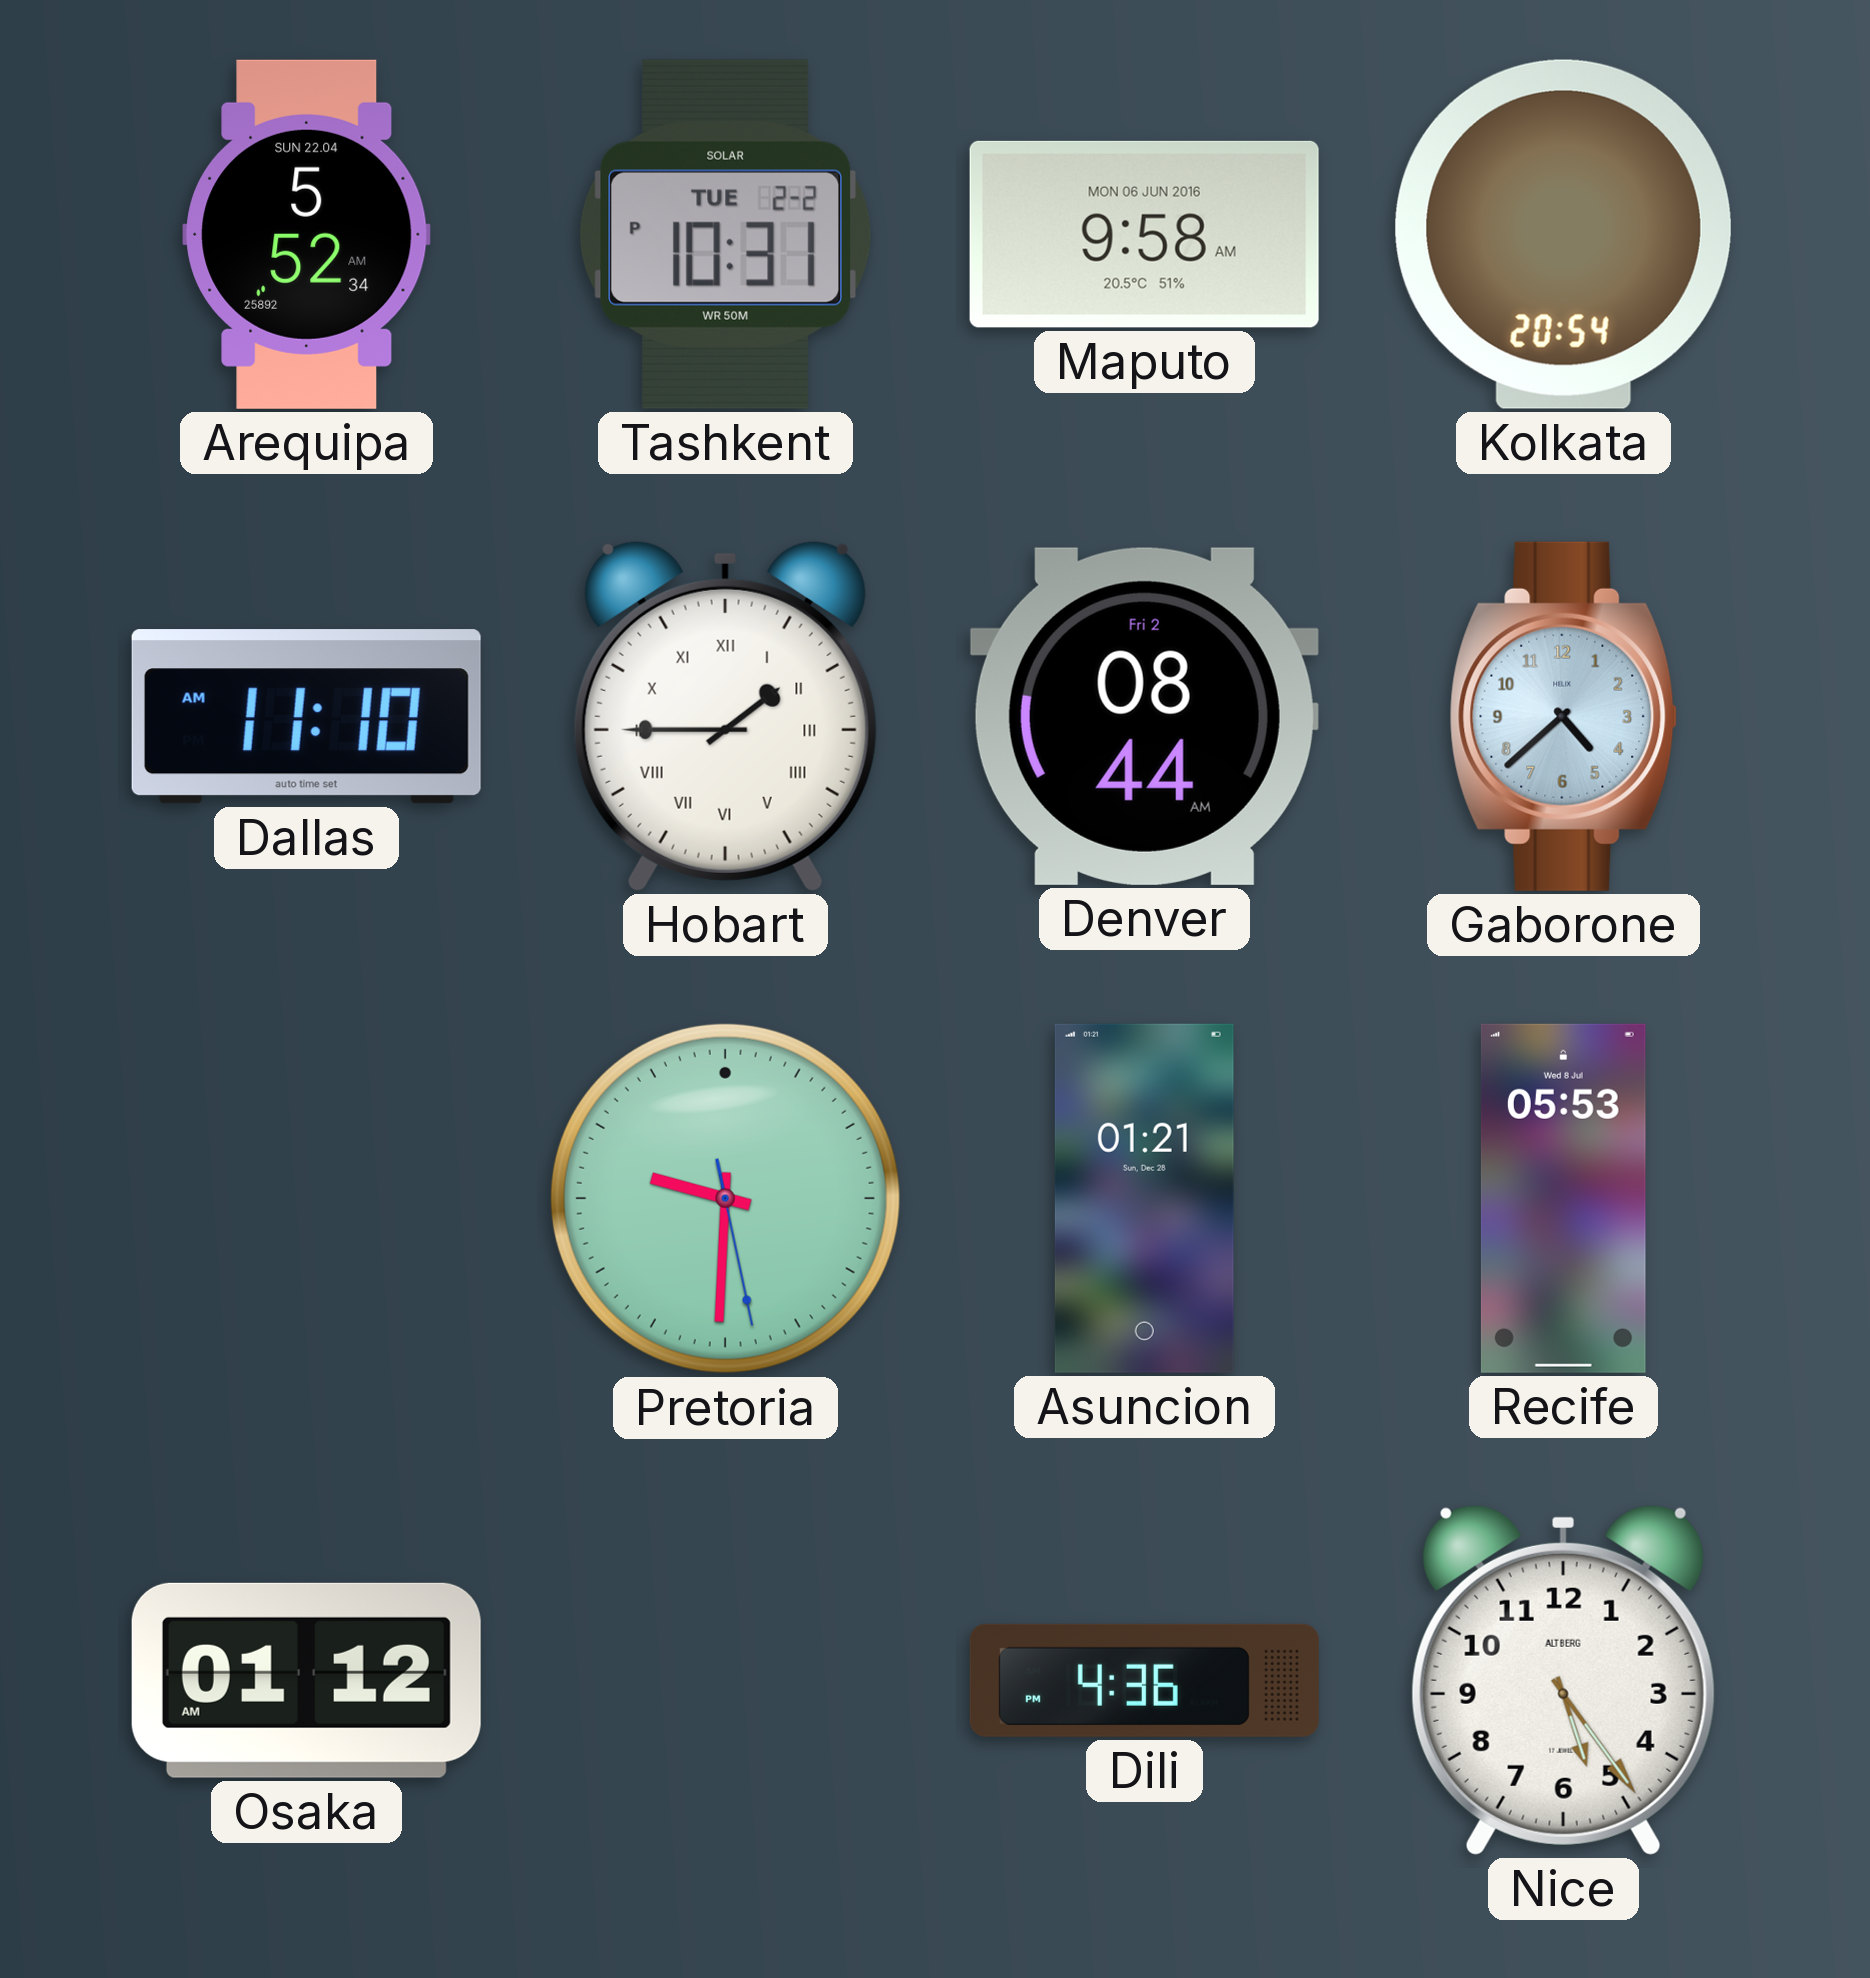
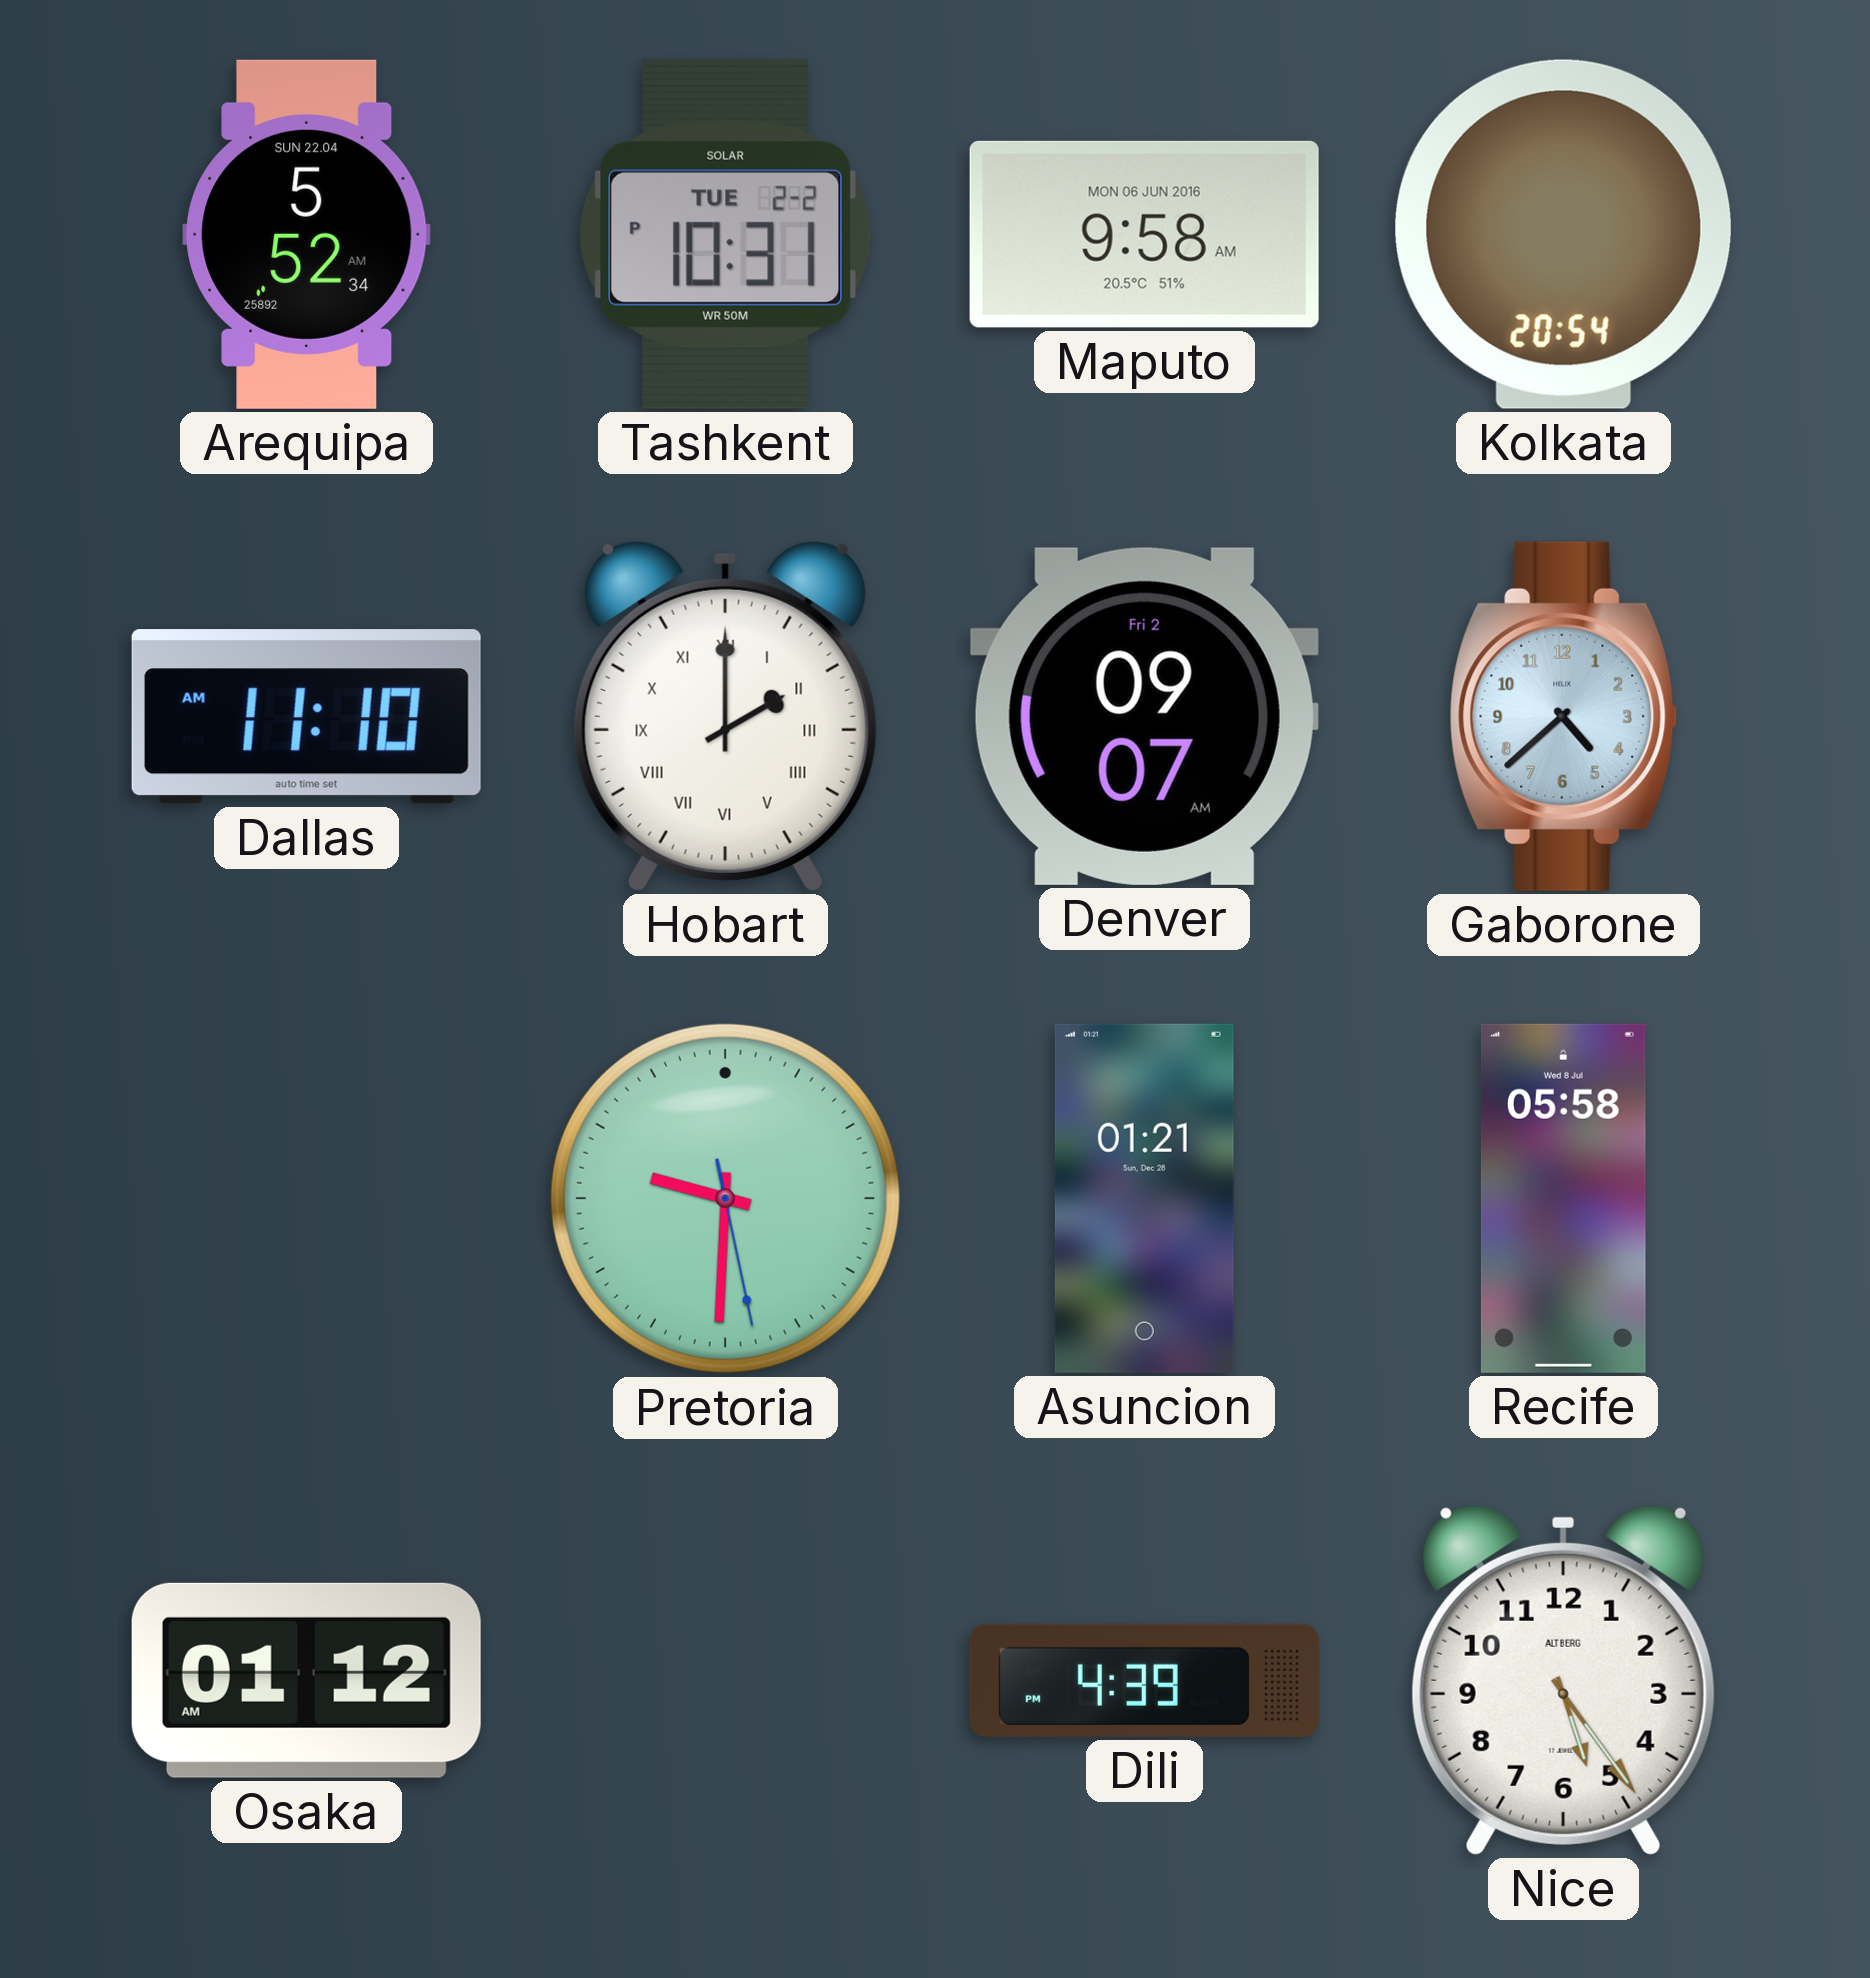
Hobart: 1:45 -> 2:00
Denver: 08:44 -> 09:07
Recife: 05:53 -> 05:58
Dili: 4:36 -> 4:39
